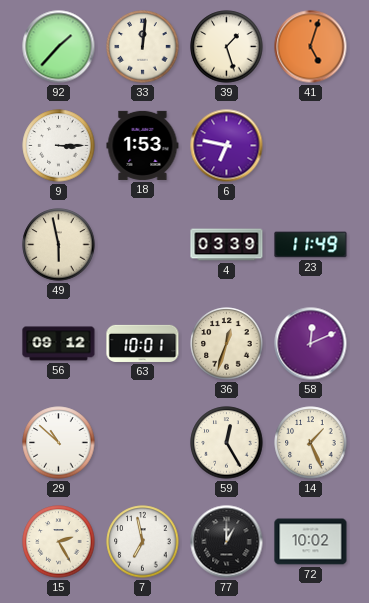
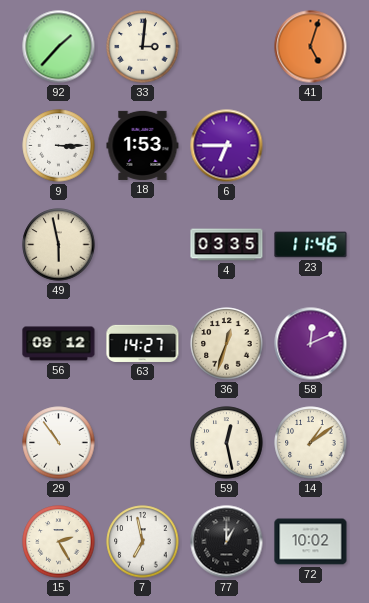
33: 12:01 -> 3:01
39: 1:27 -> none
6: 6:47 -> 6:45
4: 03:39 -> 03:35
23: 11:49 -> 11:46
63: 10:01 -> 14:27
29: 10:52 -> 10:54
59: 12:25 -> 12:28
14: 1:26 -> 1:09
